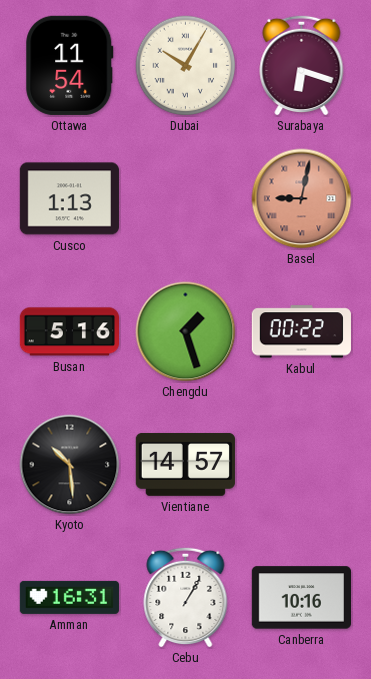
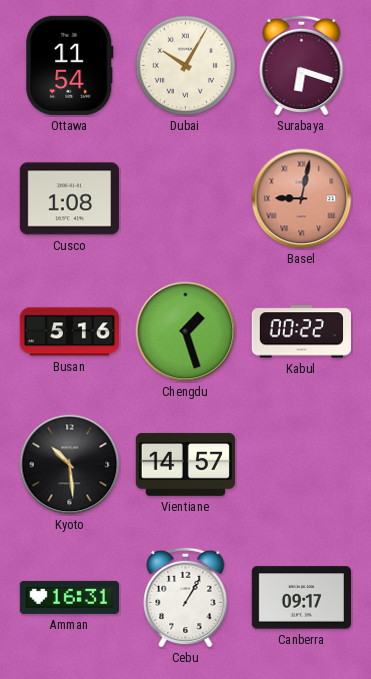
Cusco: 1:13 -> 1:08
Canberra: 10:16 -> 09:17
